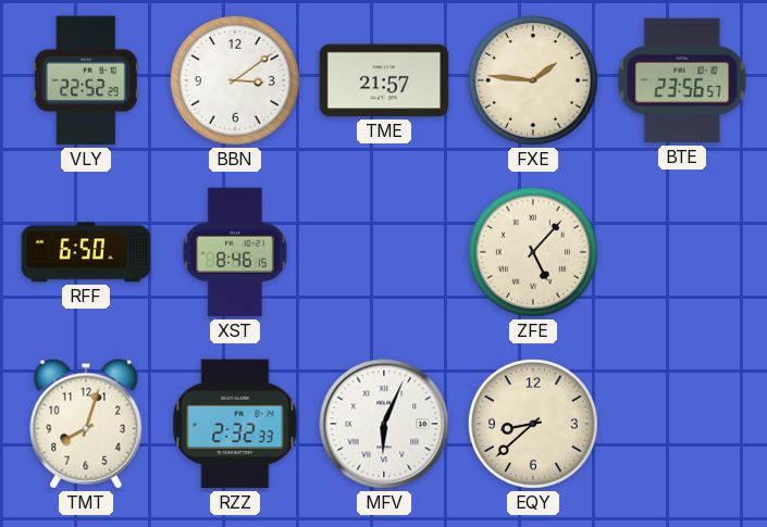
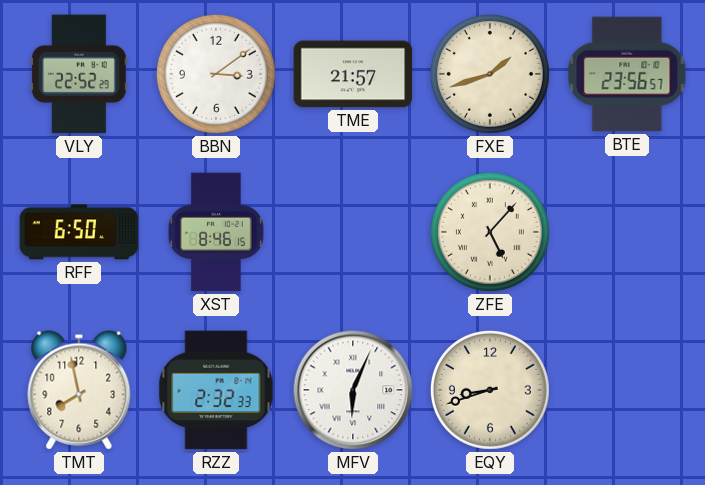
FXE: 1:46 -> 1:42
TMT: 8:03 -> 7:58
EQY: 8:38 -> 8:42
